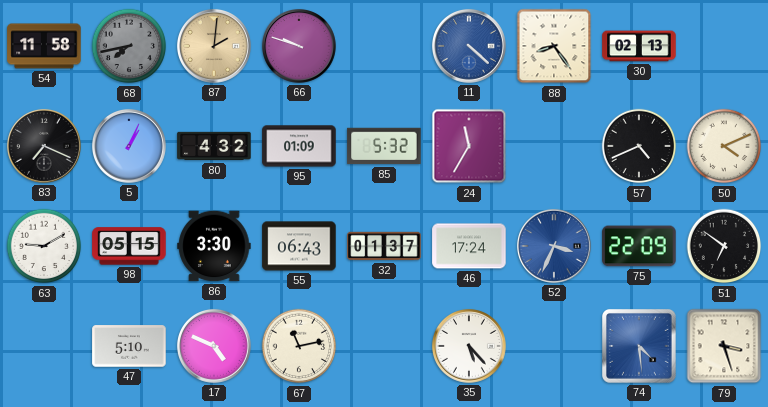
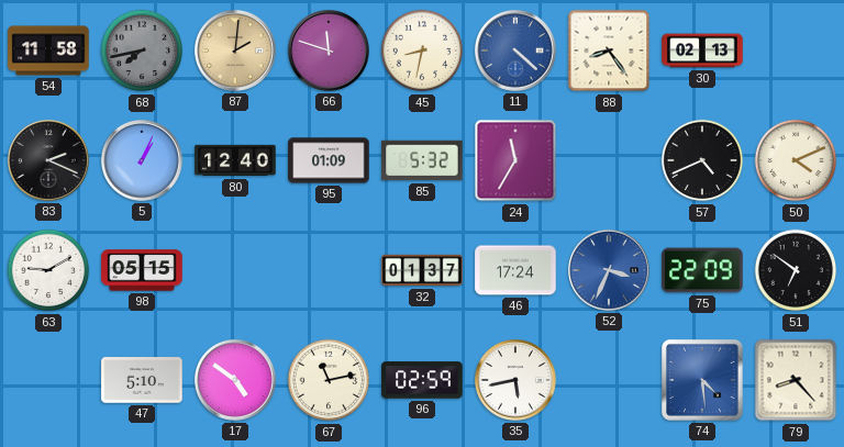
66: 9:48 -> 11:48
45: none -> 8:32
83: 7:19 -> 2:19
80: 4:32 -> 12:40
86: 3:30 -> none
55: 06:43 -> none
17: 4:49 -> 4:51
96: none -> 02:59
35: 5:23 -> 5:43
79: 3:27 -> 8:23
